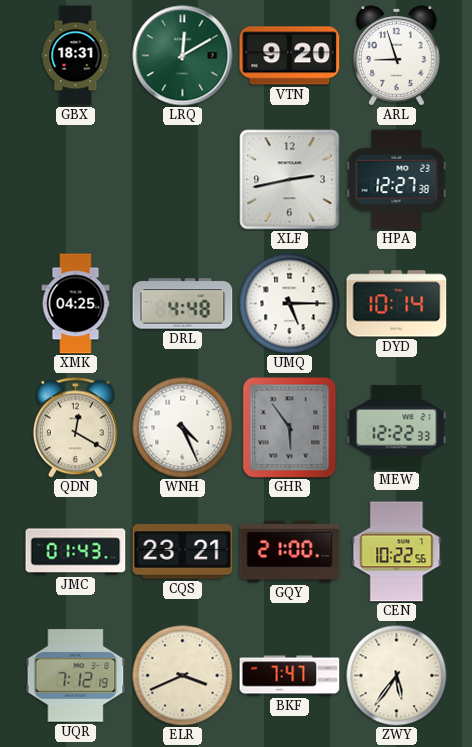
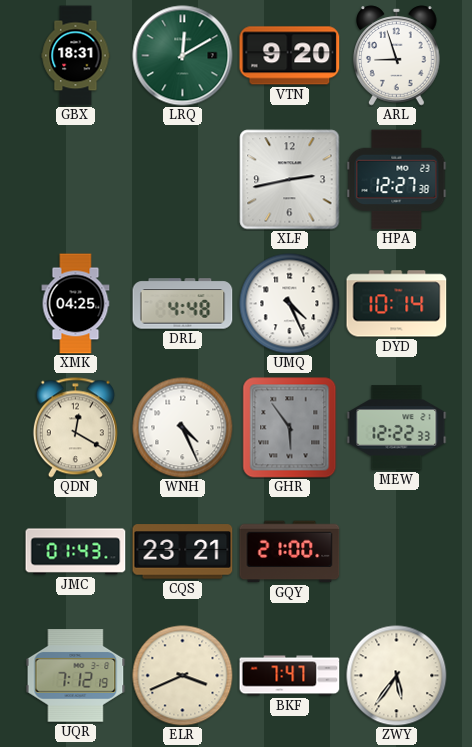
UMQ: 5:15 -> 4:26
CEN: 10:22 -> none
